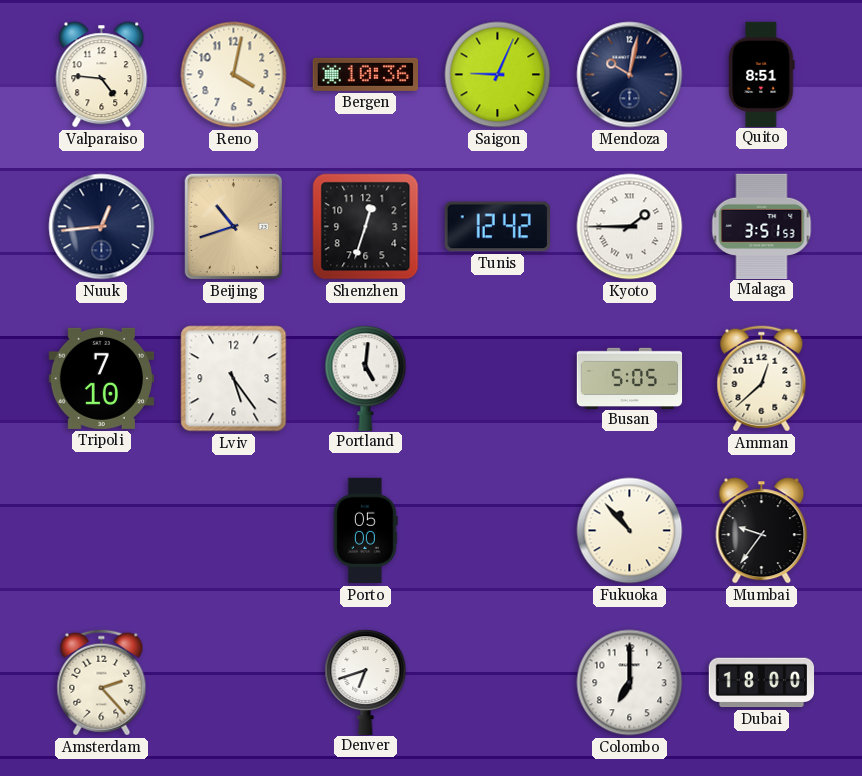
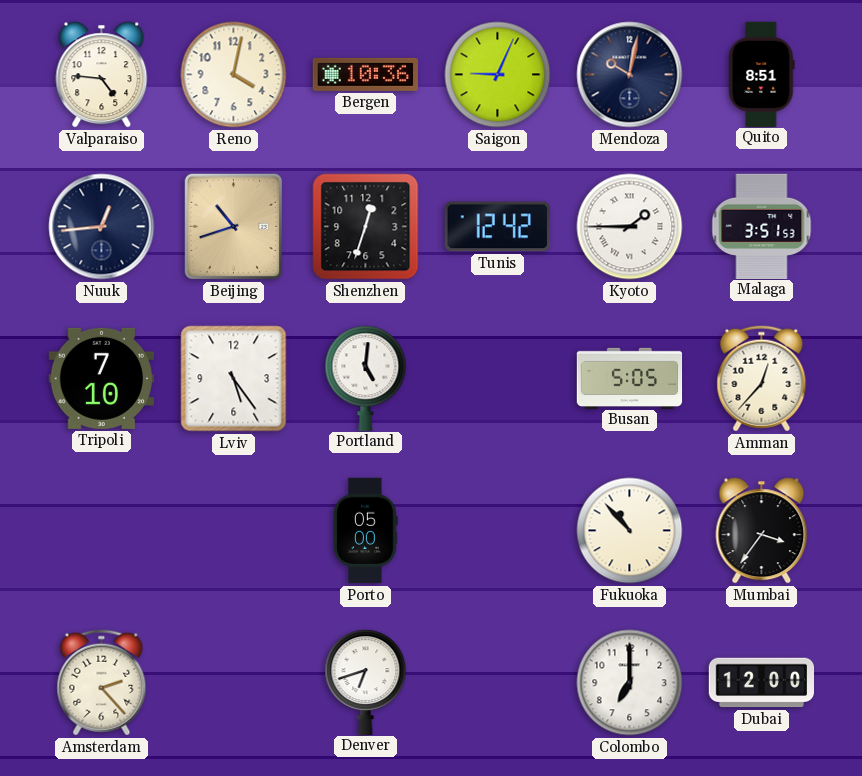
Amman: 12:38 -> 12:37
Mumbai: 9:36 -> 3:36
Dubai: 18:00 -> 12:00
